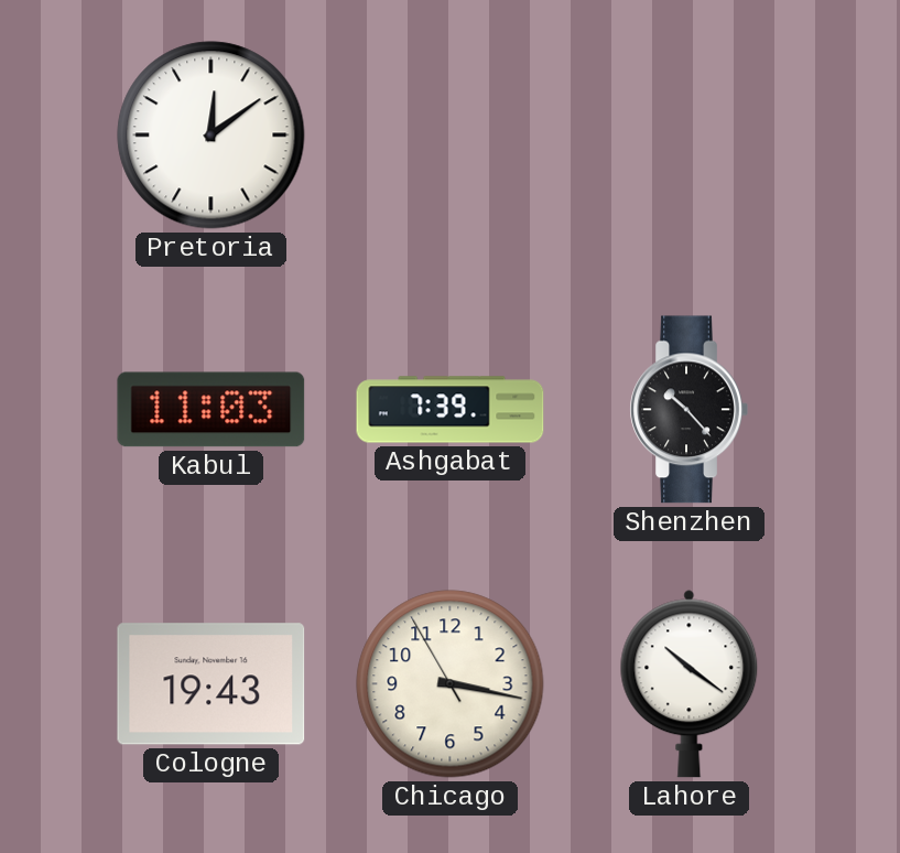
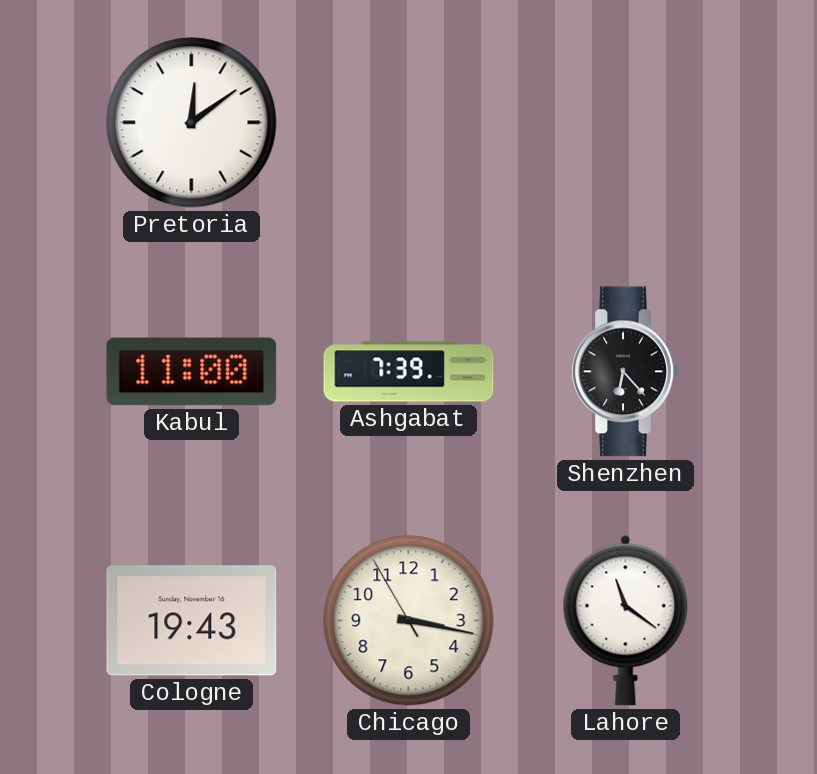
Kabul: 11:03 -> 11:00
Shenzhen: 10:23 -> 6:23
Lahore: 10:21 -> 11:21
